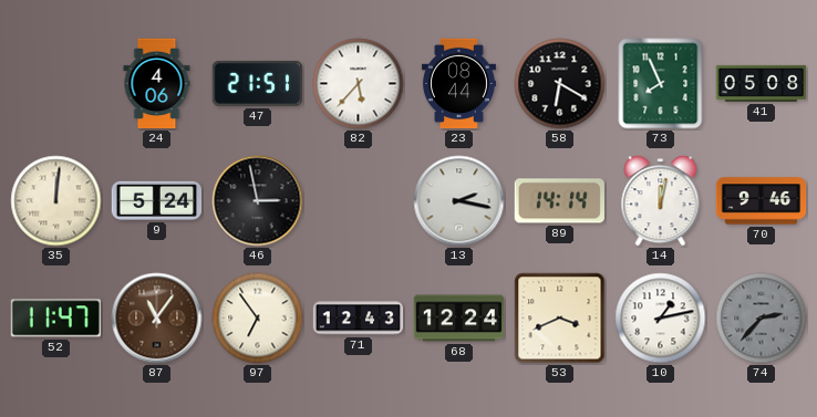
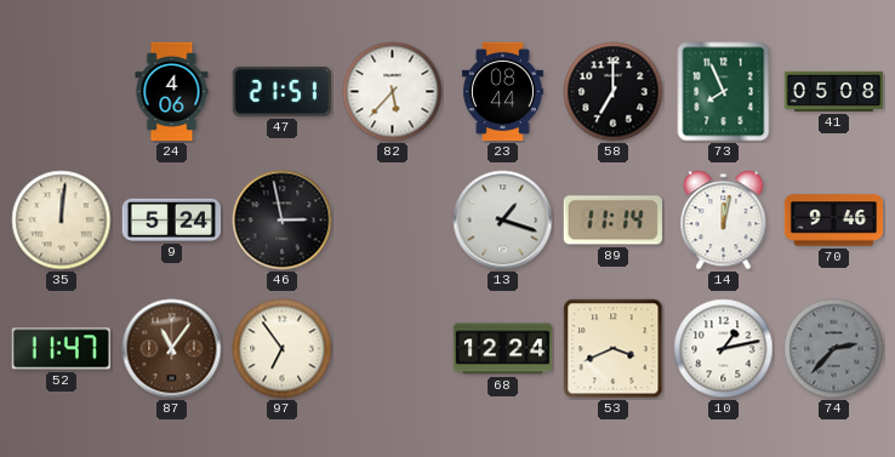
58: 6:20 -> 7:00
13: 2:17 -> 1:18
89: 14:14 -> 11:14
71: 12:43 -> none
